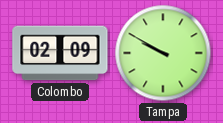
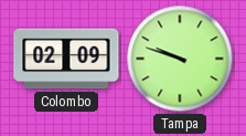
Tampa: 9:50 -> 9:48
